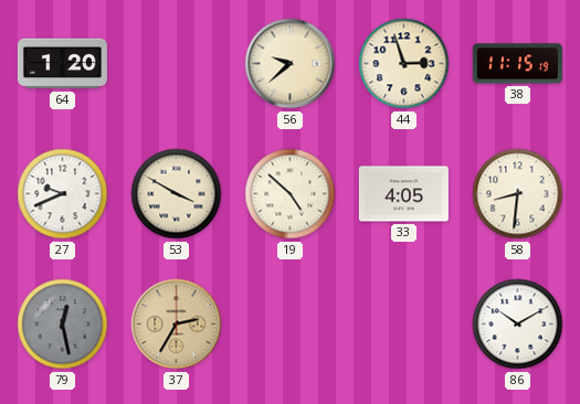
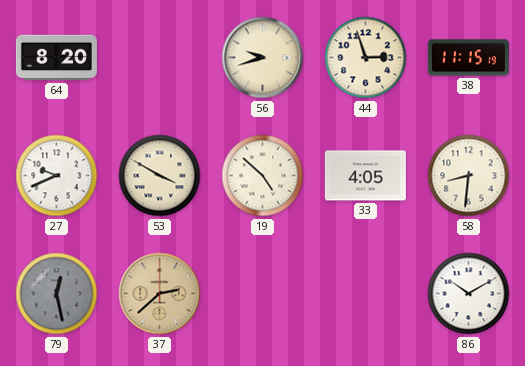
64: 1:20 -> 8:20
56: 9:38 -> 9:42
37: 2:35 -> 2:38
